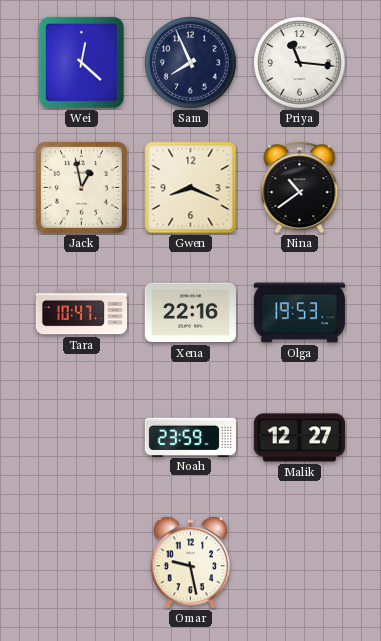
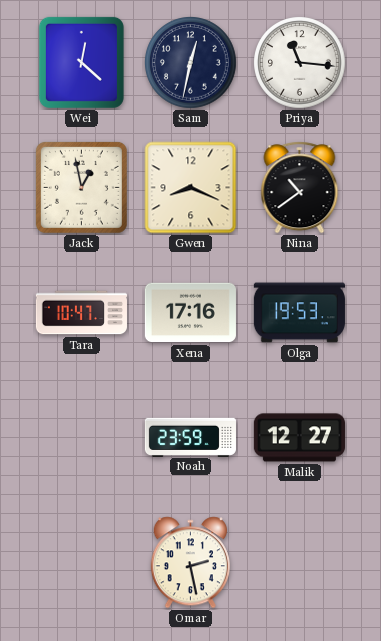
Sam: 7:56 -> 12:32
Xena: 22:16 -> 17:16
Omar: 9:28 -> 2:28
